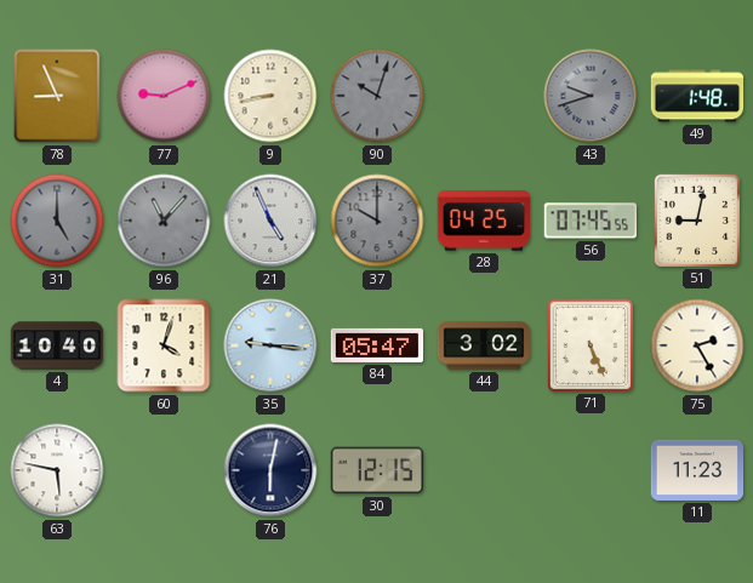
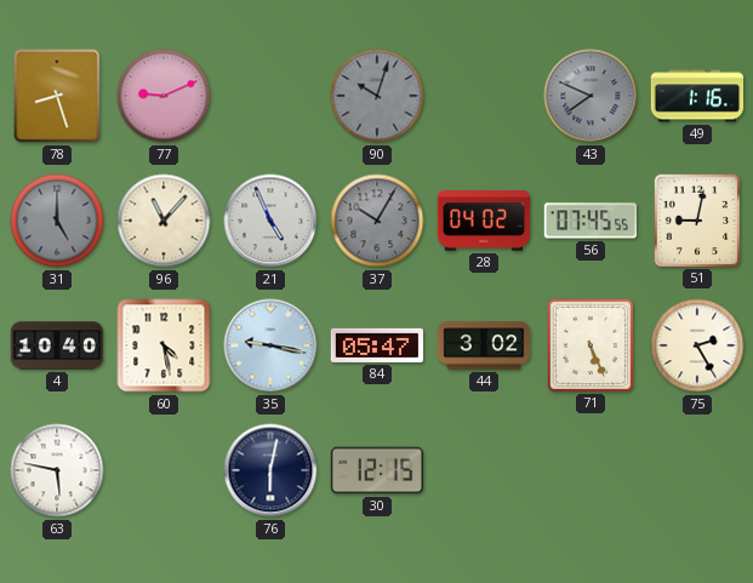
78: 8:56 -> 8:27
9: 8:43 -> none
43: 9:42 -> 7:49
49: 1:48 -> 1:16
96 dial: grey -> cream
37: 10:00 -> 10:05
28: 04:25 -> 04:02
60: 4:03 -> 4:28
35: 9:16 -> 9:17
11: 11:23 -> none
